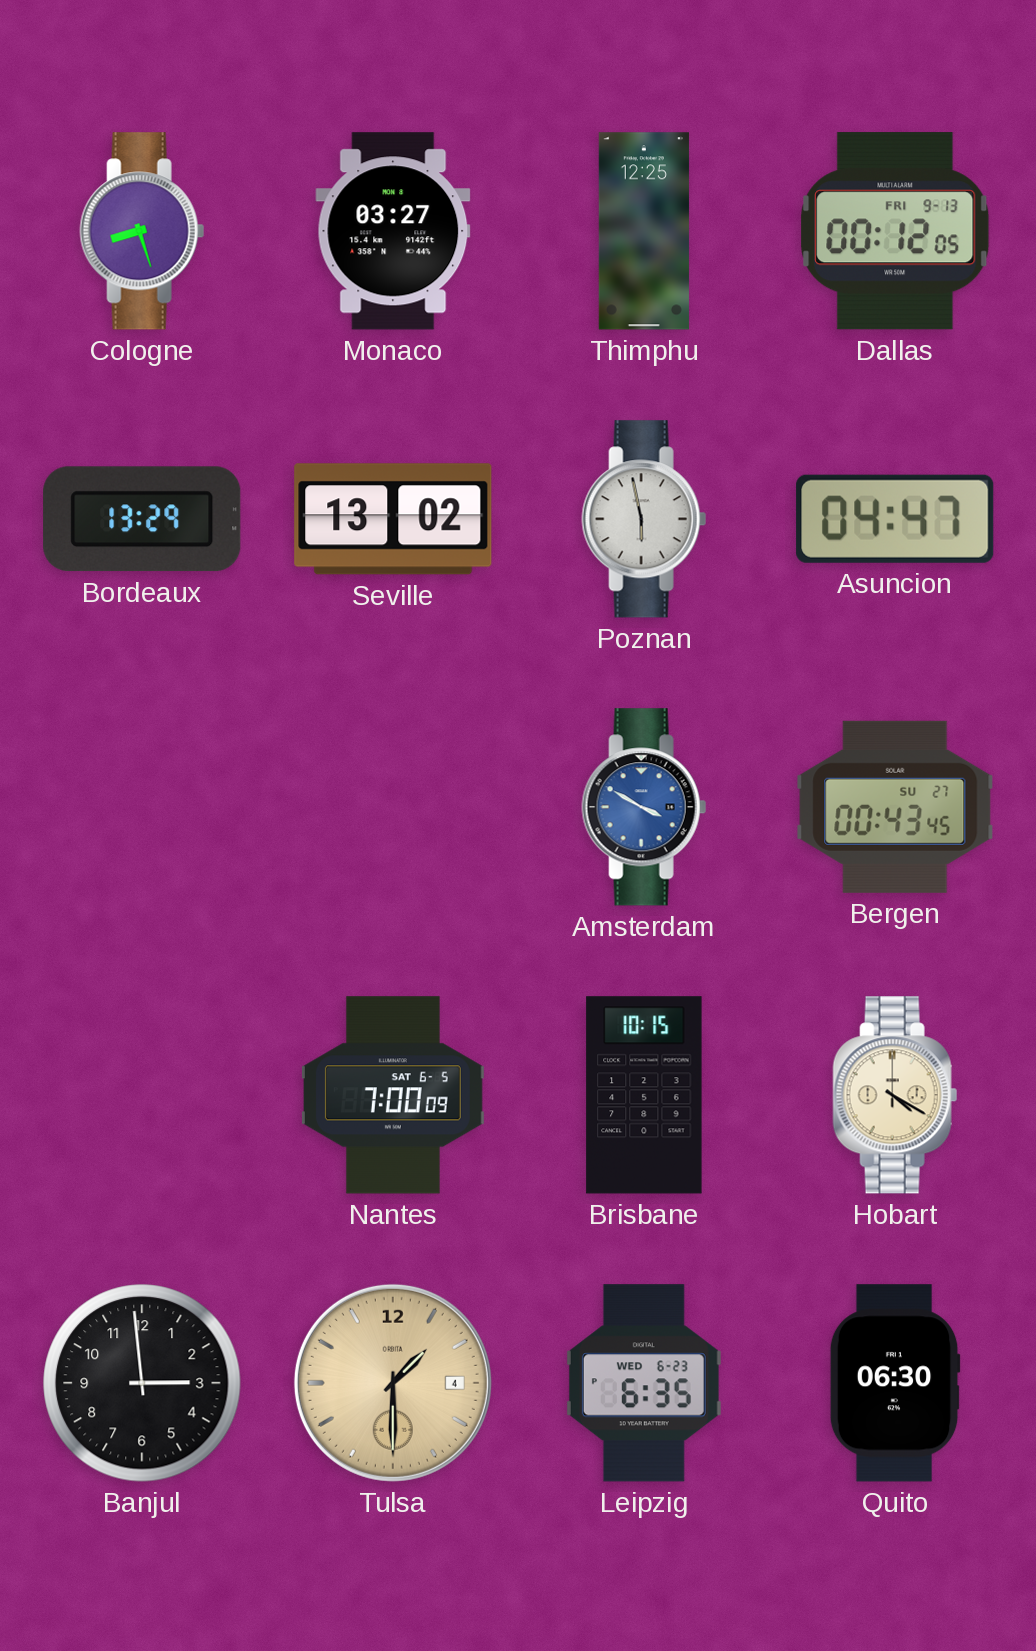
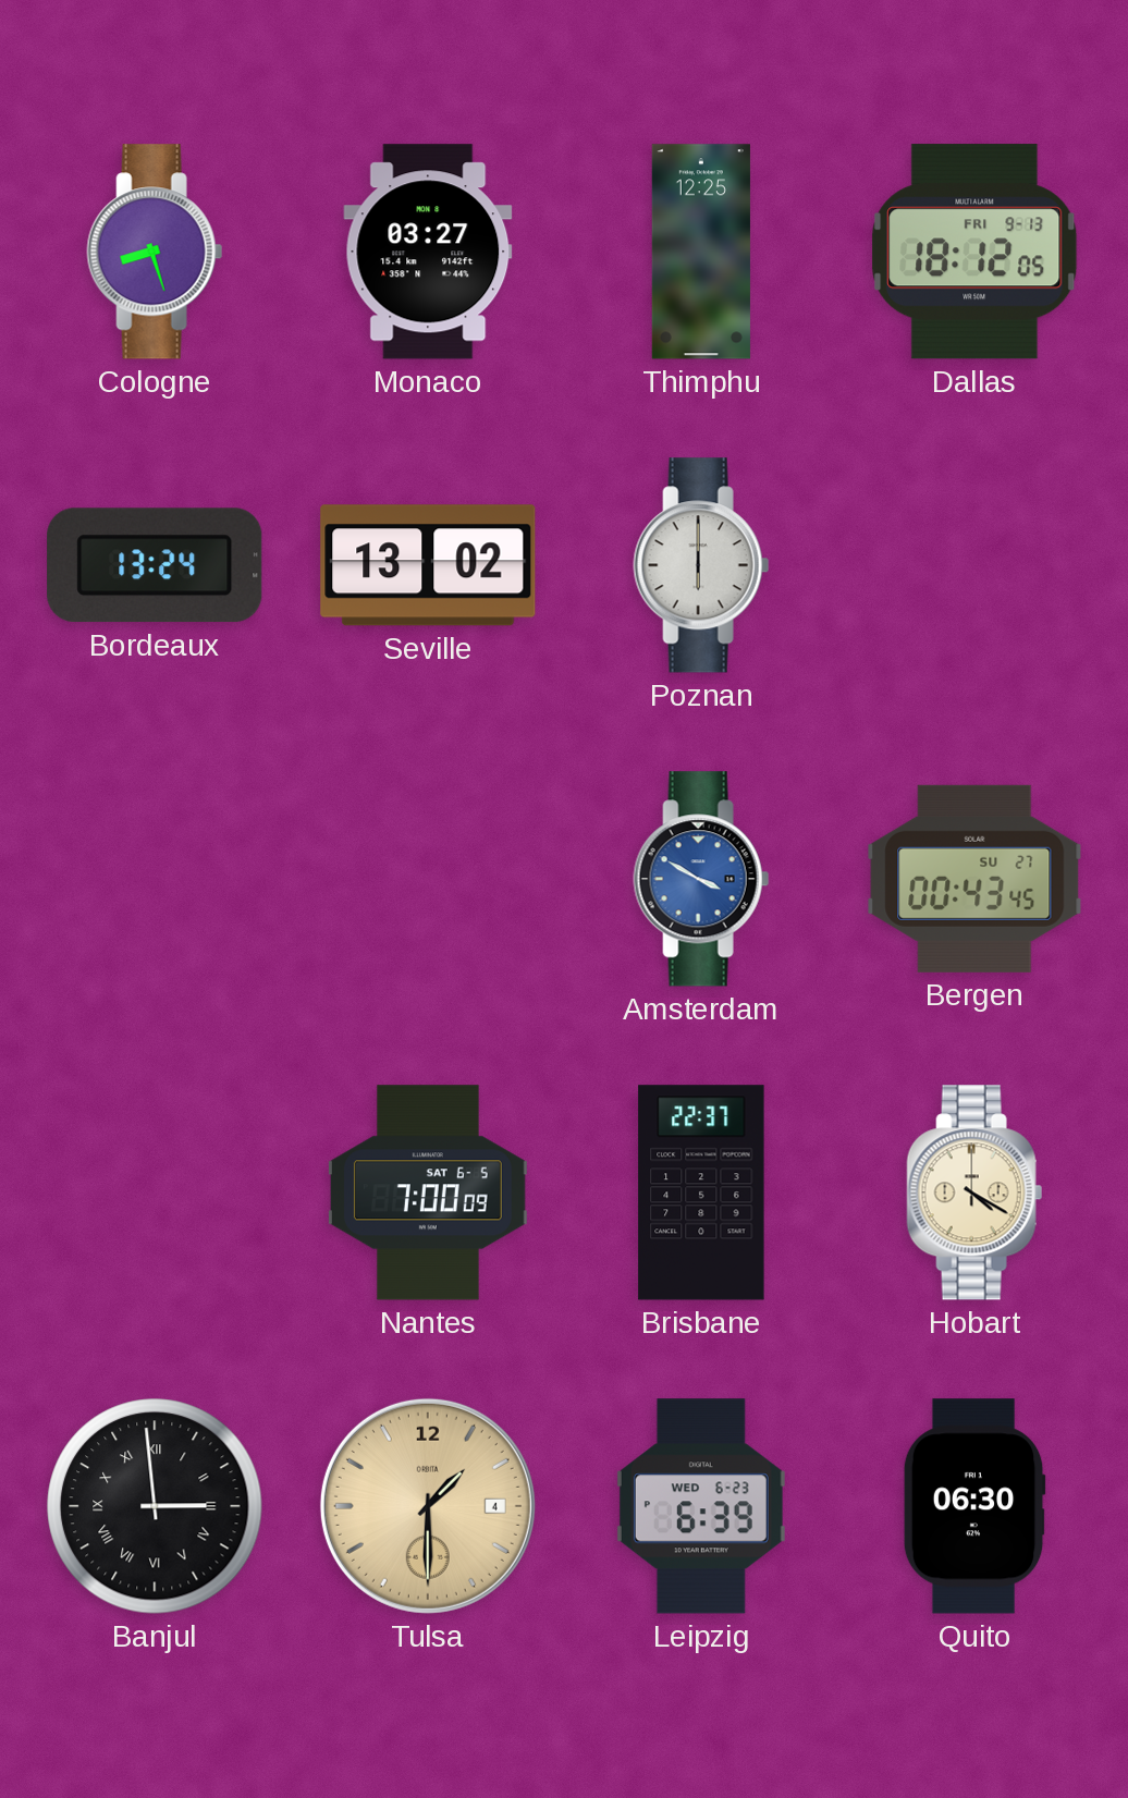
Dallas: 00:12 -> 18:12
Bordeaux: 13:29 -> 13:24
Poznan: 5:58 -> 6:00
Asuncion: 04:47 -> none
Brisbane: 10:15 -> 22:37
Banjul numerals: Arabic -> Roman
Leipzig: 6:35 -> 6:39
